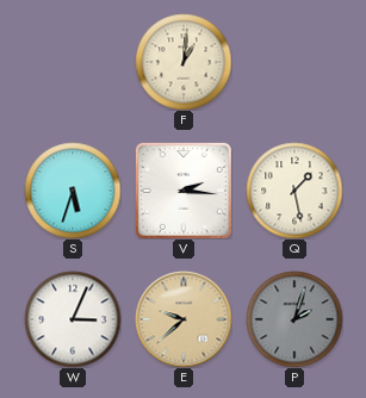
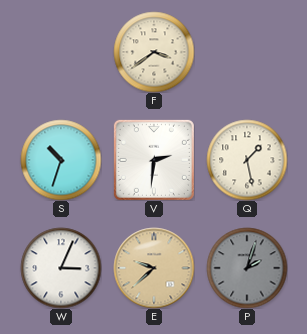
F: 1:01 -> 3:39
S: 5:33 -> 10:33
V: 2:16 -> 2:31
